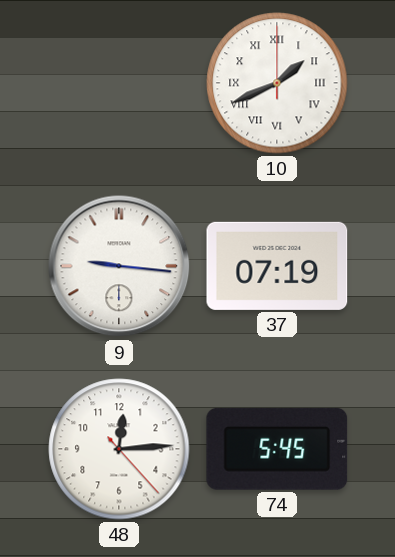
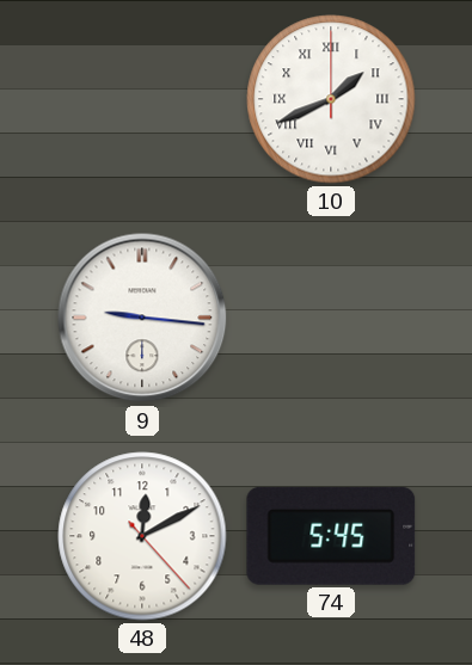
37: 07:19 -> none
48: 12:14 -> 12:10
